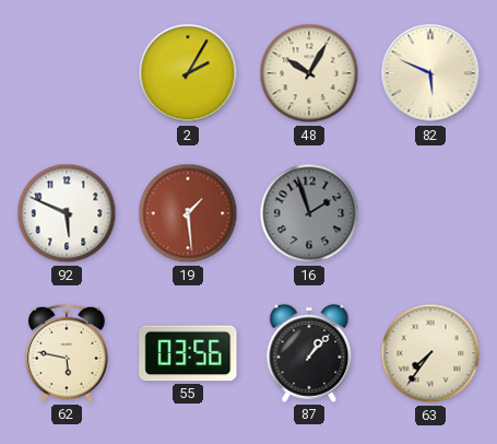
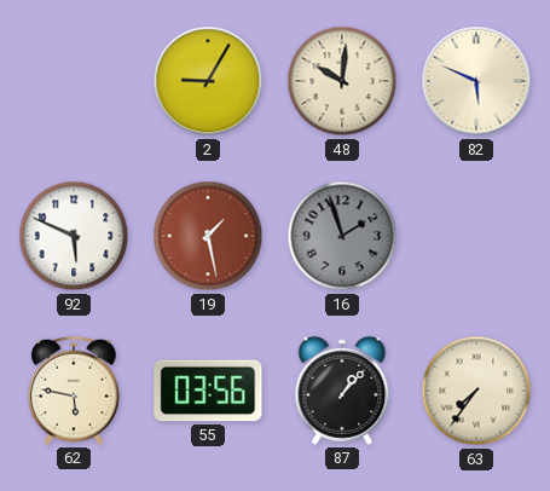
2: 2:05 -> 9:05
48: 10:05 -> 10:01
19: 1:29 -> 1:28
